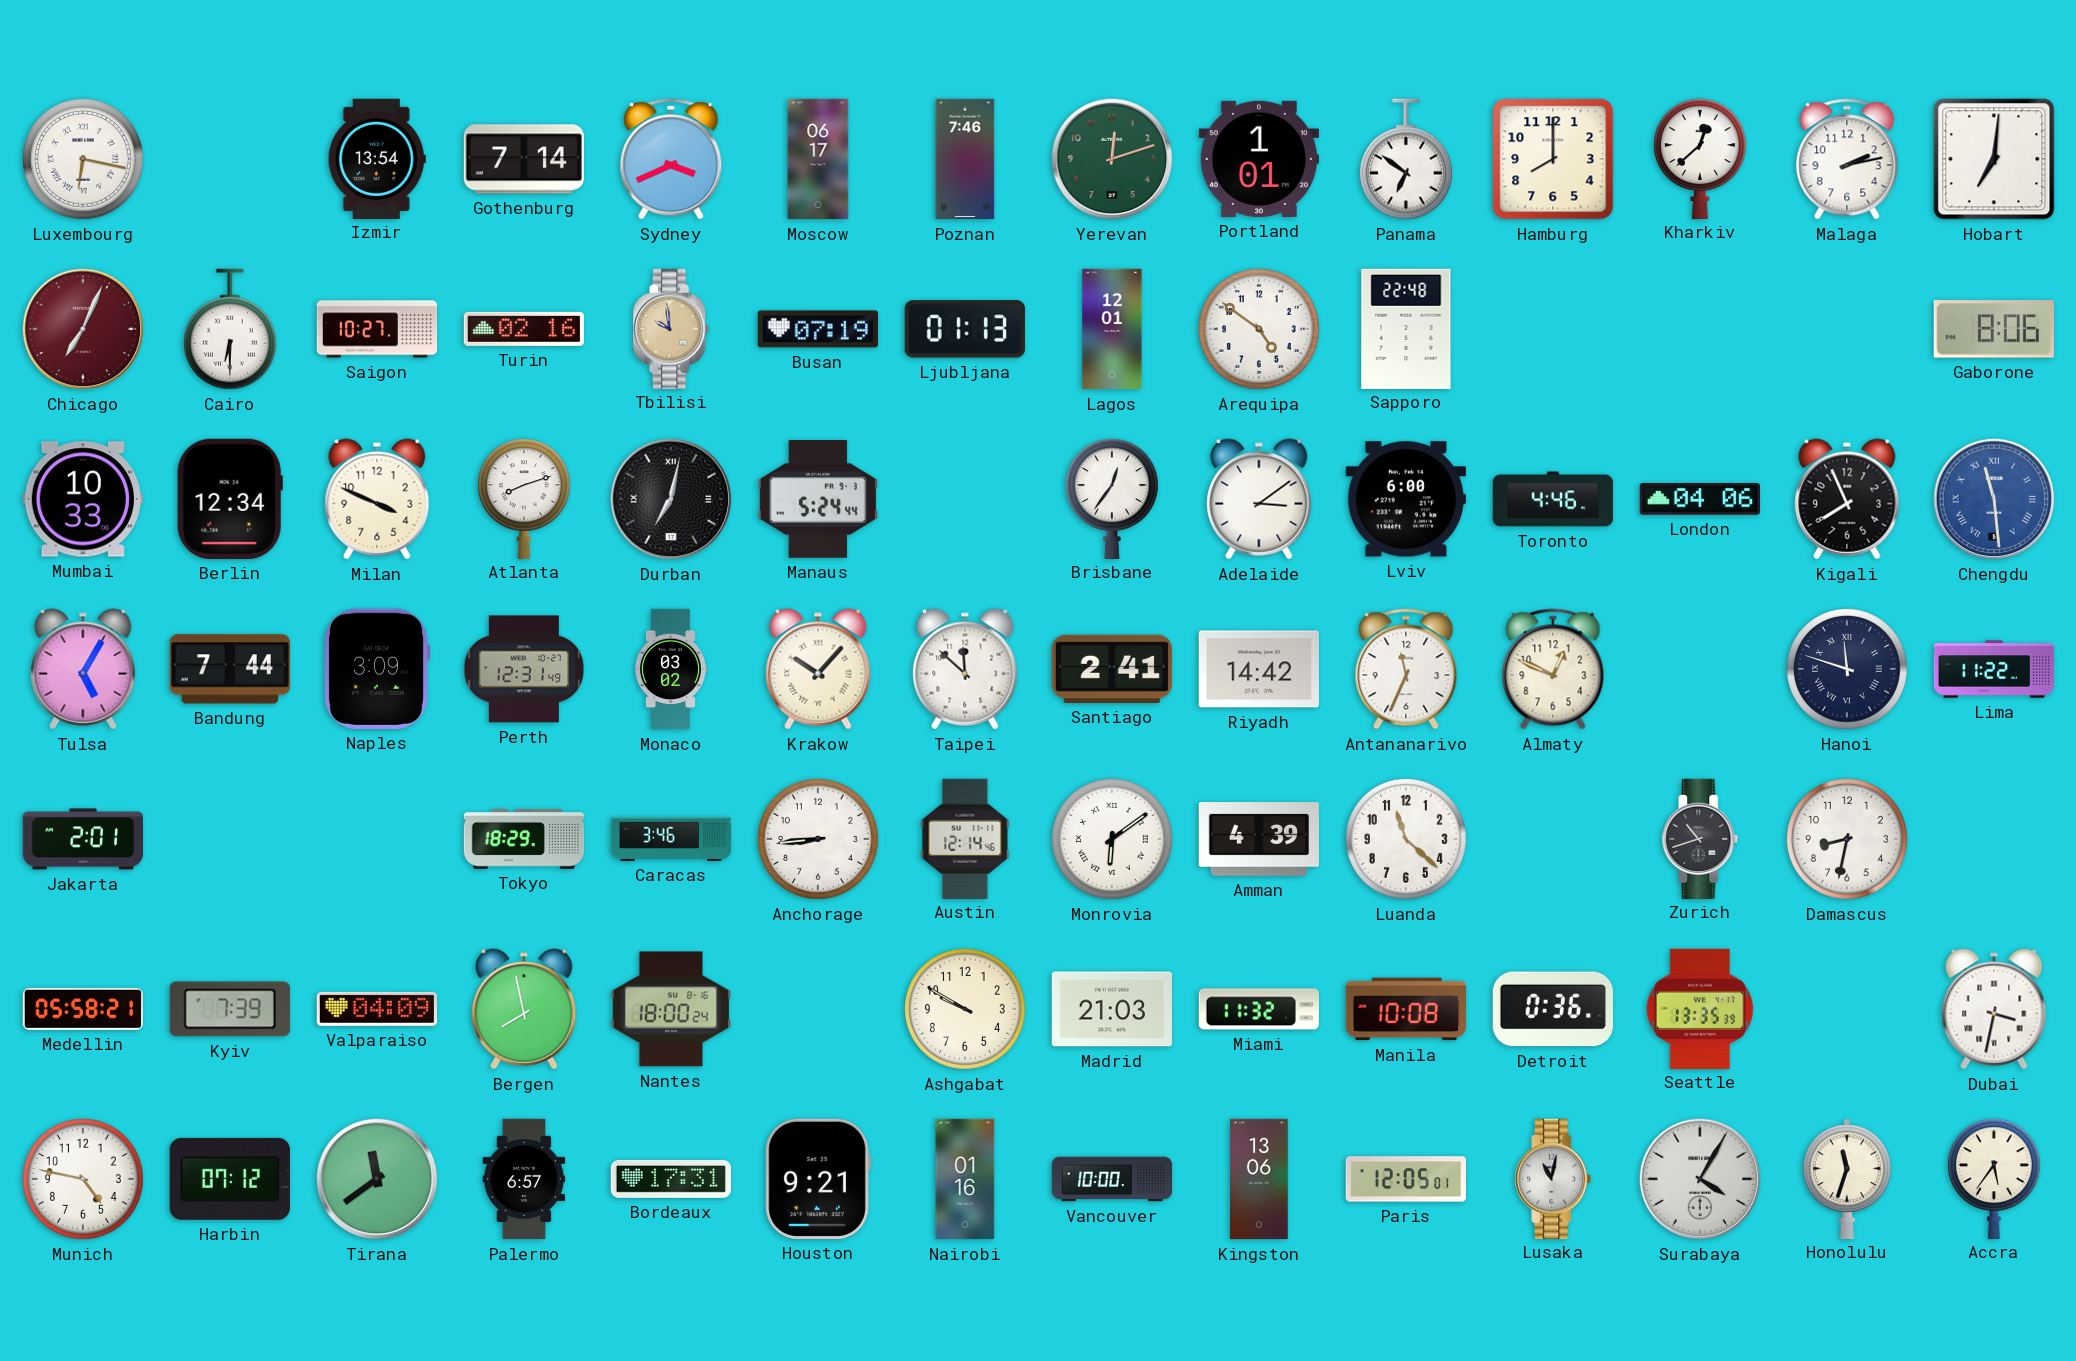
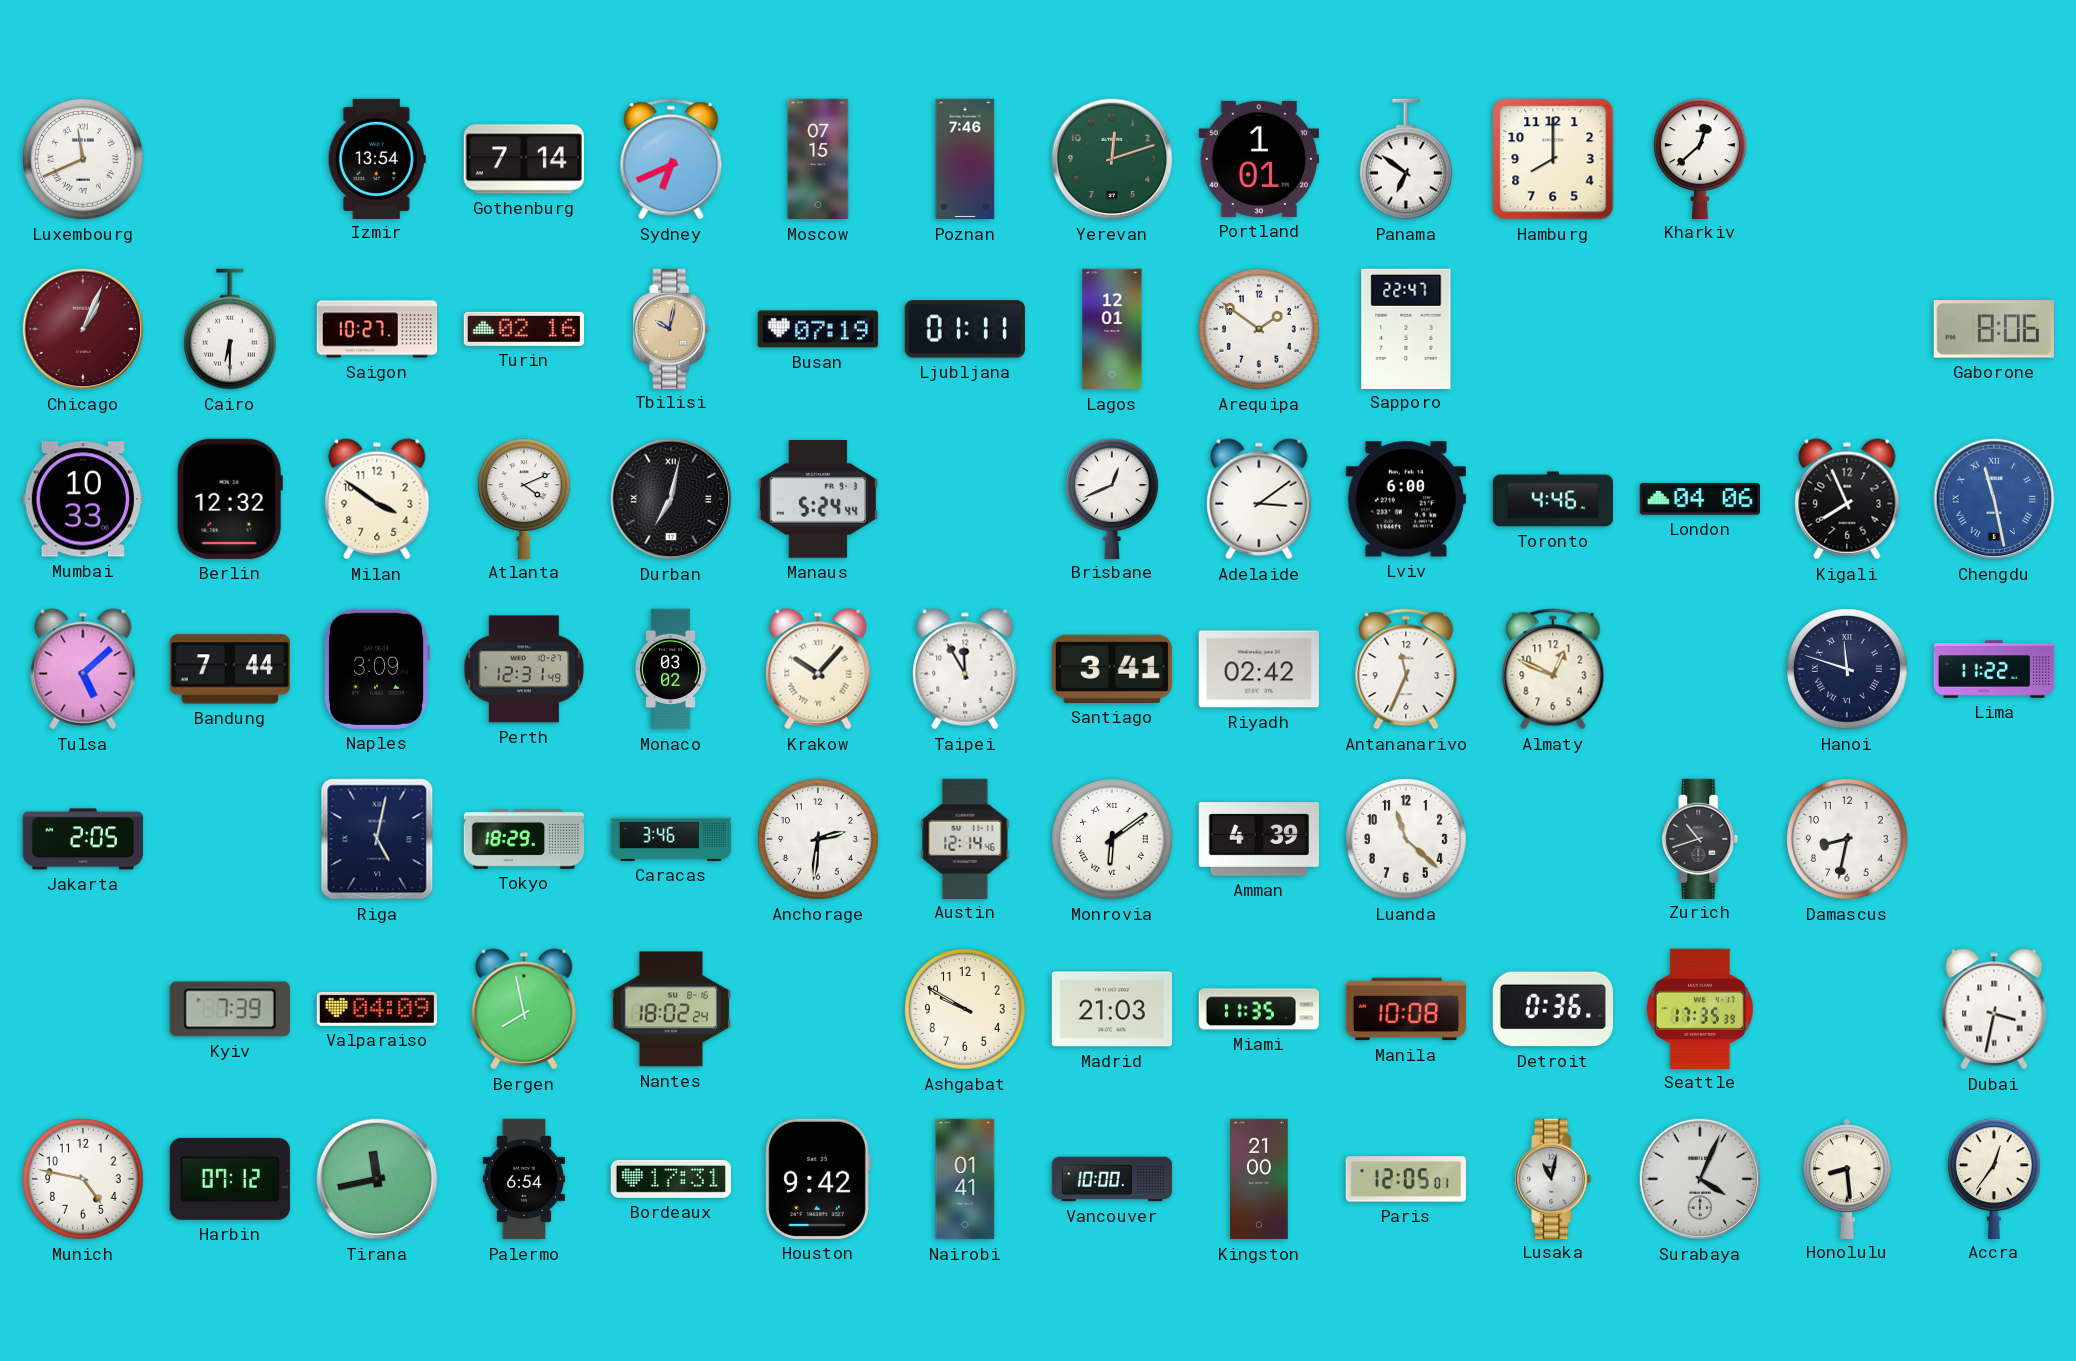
Luxembourg: 6:17 -> 11:41
Sydney: 3:41 -> 6:41
Moscow: 06:17 -> 07:15
Malaga: 2:13 -> none
Hobart: 7:01 -> none
Chicago: 7:04 -> 1:04
Tbilisi: 9:59 -> 10:02
Ljubljana: 01:13 -> 01:11
Arequipa: 4:51 -> 1:51
Sapporo: 22:48 -> 22:47
Berlin: 12:34 -> 12:32
Milan: 3:49 -> 3:51
Atlanta: 8:12 -> 4:11
Brisbane: 12:36 -> 12:41
Chengdu: 11:29 -> 11:28
Tulsa: 5:05 -> 5:08
Taipei: 11:52 -> 11:55
Santiago: 2:41 -> 3:41
Riyadh: 14:42 -> 02:42
Jakarta: 2:01 -> 2:05
Riga: none -> 5:02
Anchorage: 8:44 -> 2:31
Medellin: 05:58 -> none
Nantes: 18:00 -> 18:02
Miami: 11:32 -> 11:35
Seattle: 13:35 -> 17:35
Tirana: 11:39 -> 11:43
Palermo: 6:57 -> 6:54
Houston: 9:21 -> 9:42
Nairobi: 01:16 -> 01:41
Kingston: 13:06 -> 21:00
Surabaya: 4:05 -> 4:04
Honolulu: 11:33 -> 8:29
Accra: 5:36 -> 12:36
